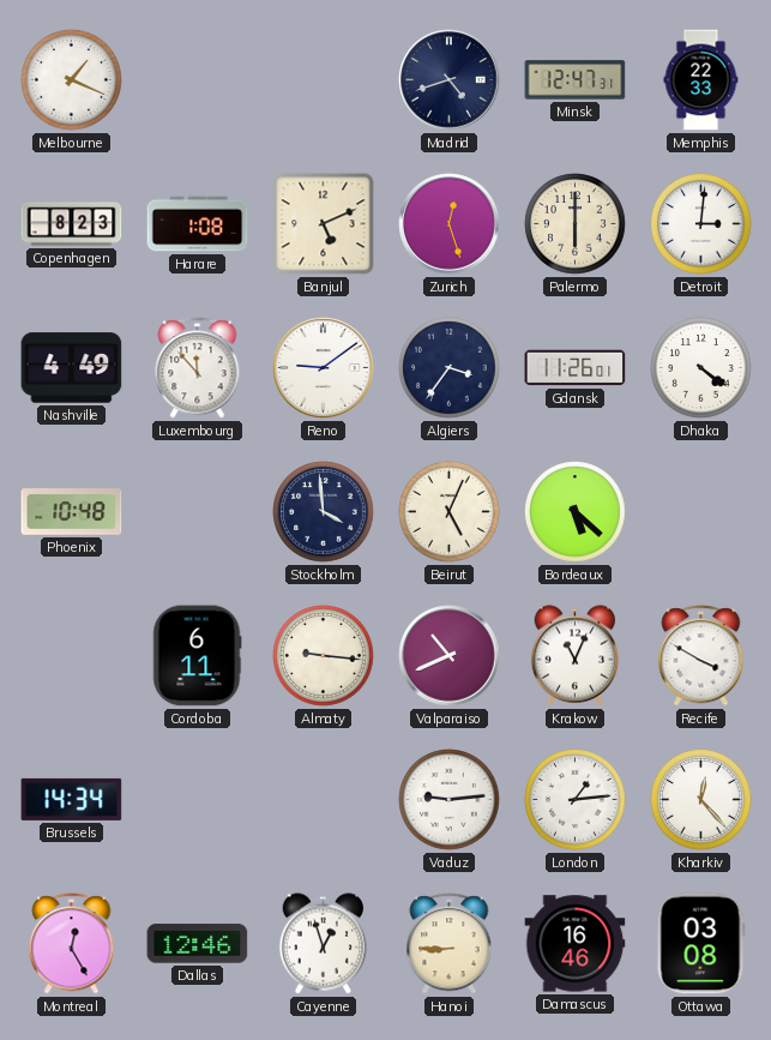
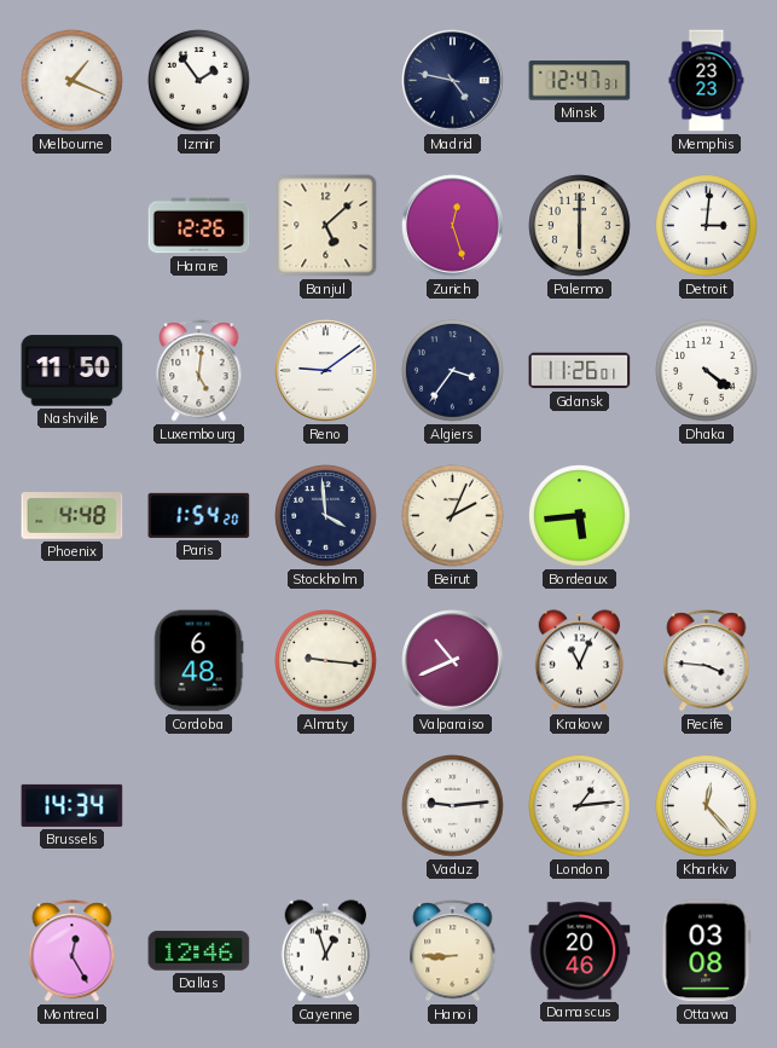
Izmir: none -> 1:54
Madrid: 4:42 -> 4:47
Memphis: 22:33 -> 23:23
Copenhagen: 8:23 -> none
Harare: 1:08 -> 12:26
Banjul: 5:11 -> 5:08
Nashville: 4:49 -> 11:50
Luxembourg: 11:53 -> 5:01
Phoenix: 10:48 -> 4:48
Paris: none -> 1:54
Beirut: 5:04 -> 2:04
Bordeaux: 5:22 -> 5:44
Cordoba: 6:11 -> 6:48
Recife: 3:50 -> 3:46
Damascus: 16:46 -> 20:46
